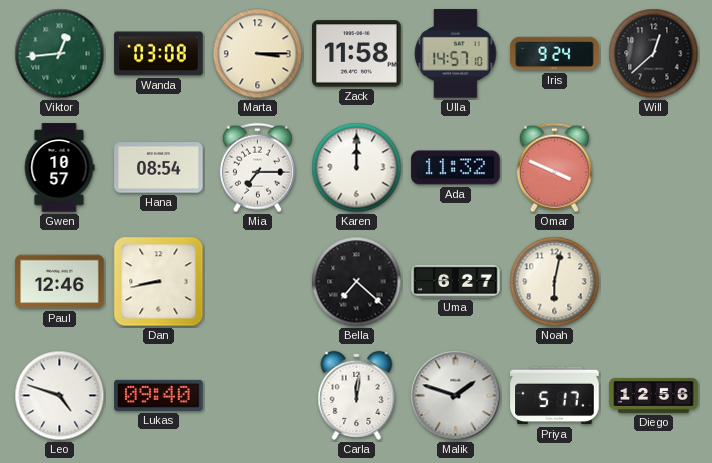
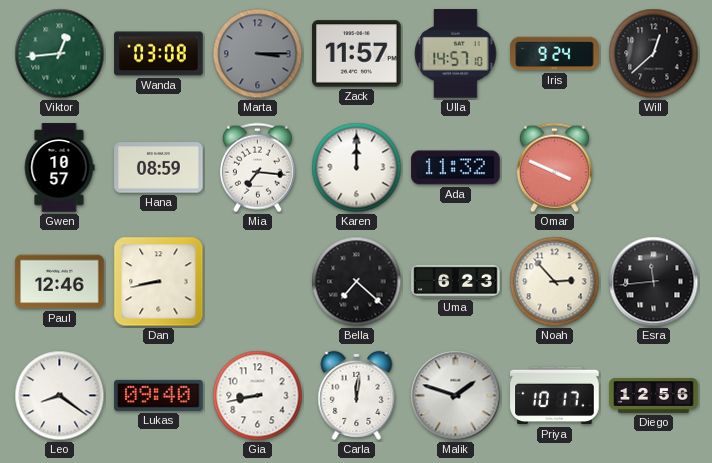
Marta dial: cream -> grey
Zack: 11:58 -> 11:57
Hana: 08:54 -> 08:59
Mia: 7:15 -> 7:16
Uma: 6:27 -> 6:23
Noah: 6:02 -> 2:53
Esra: none -> 11:44
Leo: 4:48 -> 8:21
Gia: none -> 8:43
Priya: 5:17 -> 10:17
